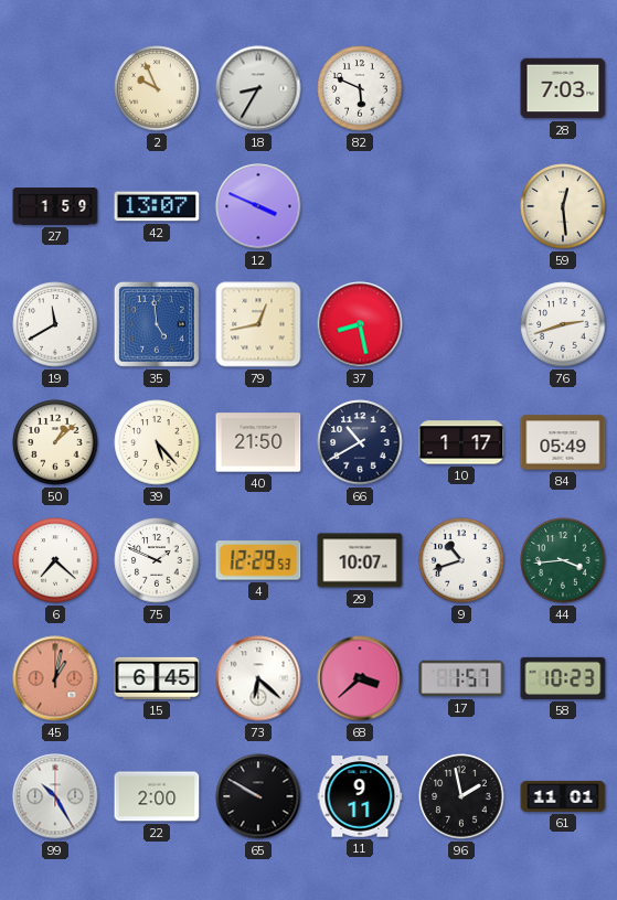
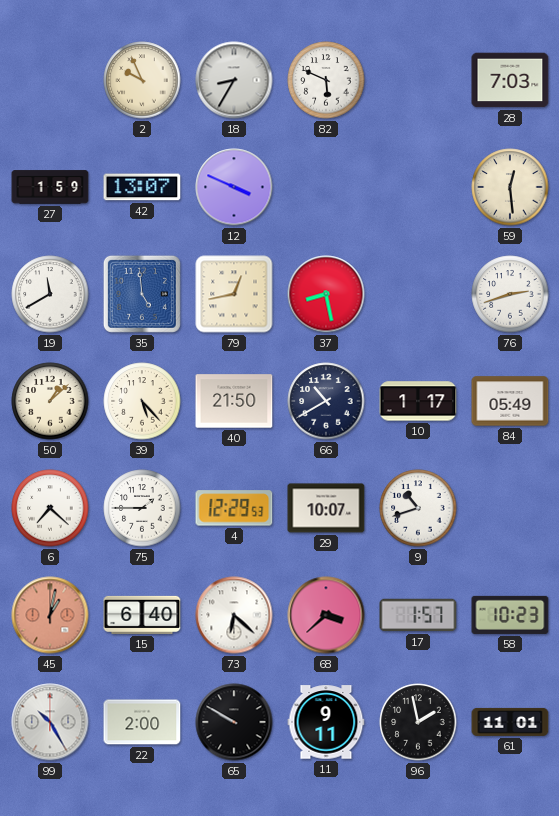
75: 1:49 -> 1:45
44: 3:44 -> none
15: 6:45 -> 6:40
